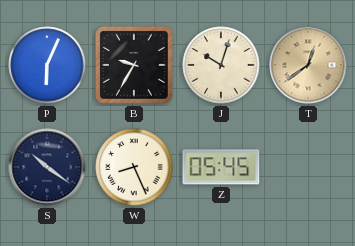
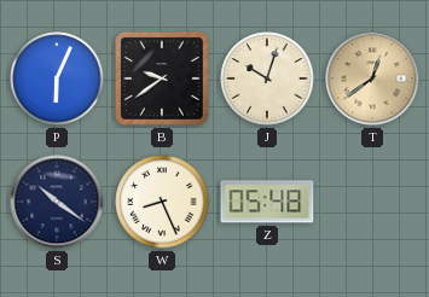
B: 9:35 -> 9:39
Z: 05:45 -> 05:48
